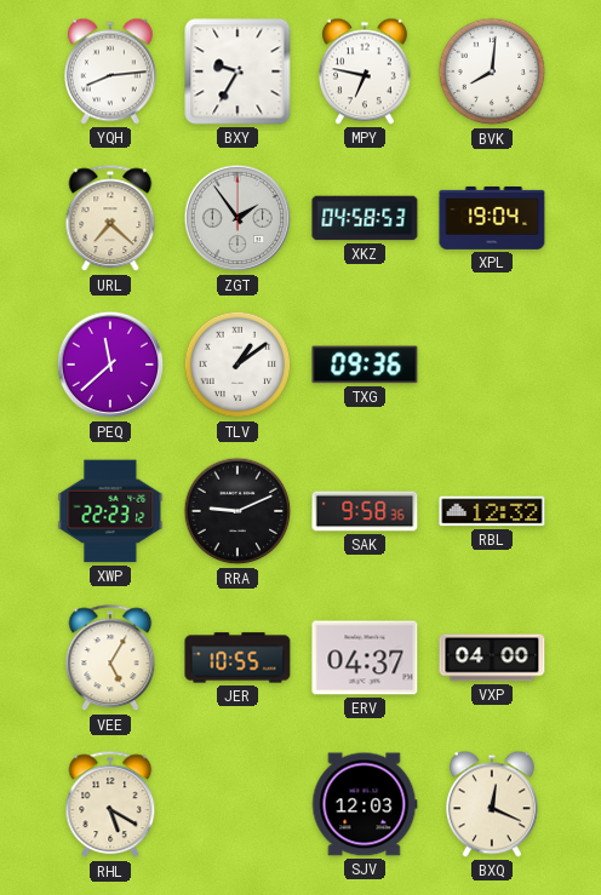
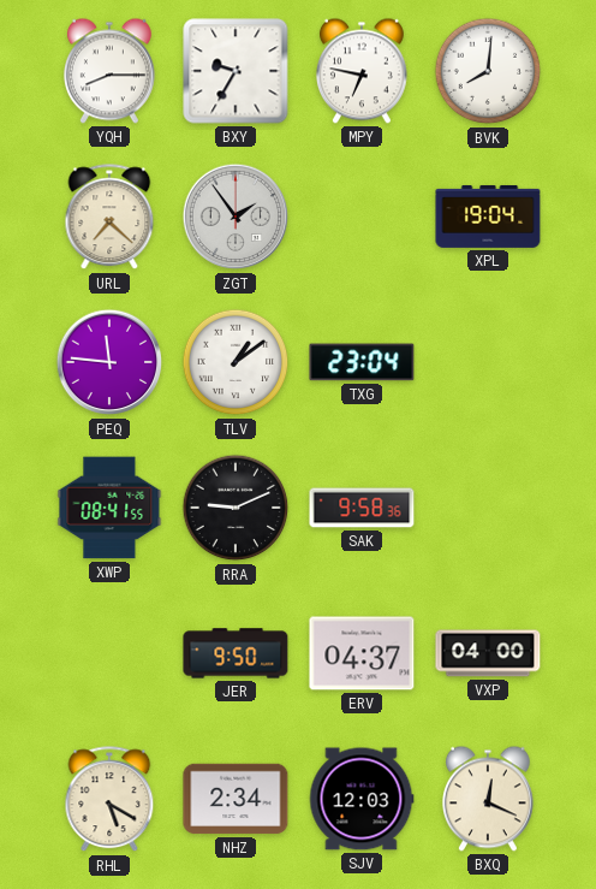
YQH: 8:14 -> 8:15
XKZ: 04:58 -> none
PEQ: 11:38 -> 11:46
TXG: 09:36 -> 23:04
XWP: 22:23 -> 08:41
RBL: 12:32 -> none
VEE: 5:05 -> none
JER: 10:55 -> 9:50
NHZ: none -> 2:34
